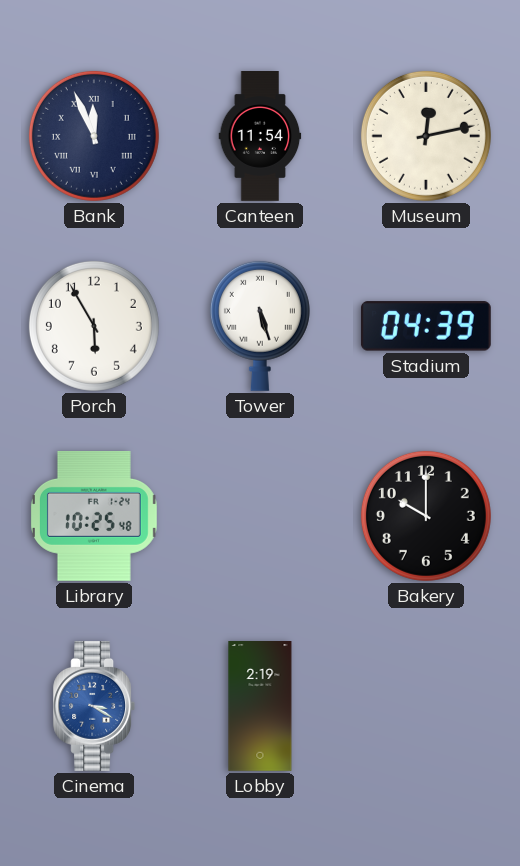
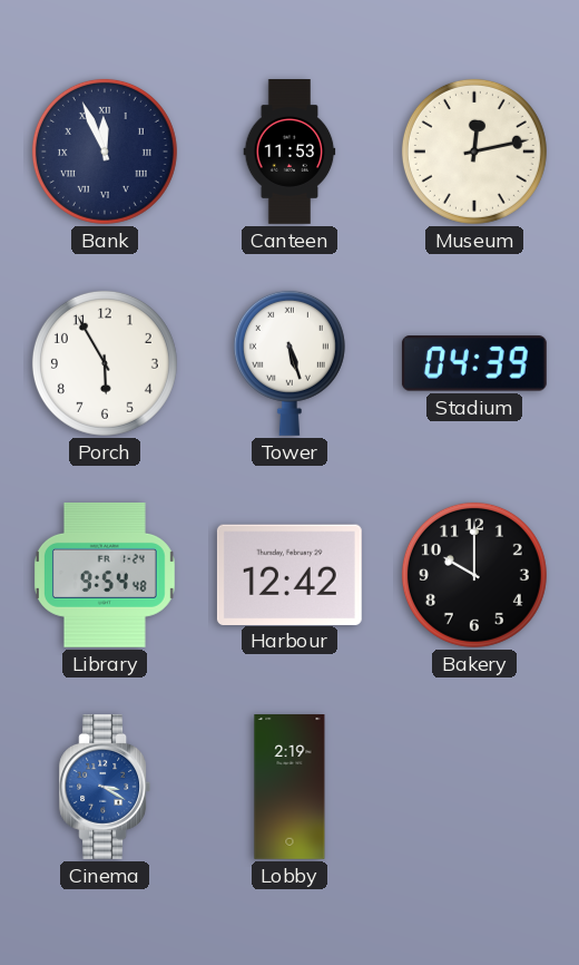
Canteen: 11:54 -> 11:53
Library: 10:25 -> 9:54
Harbour: none -> 12:42
